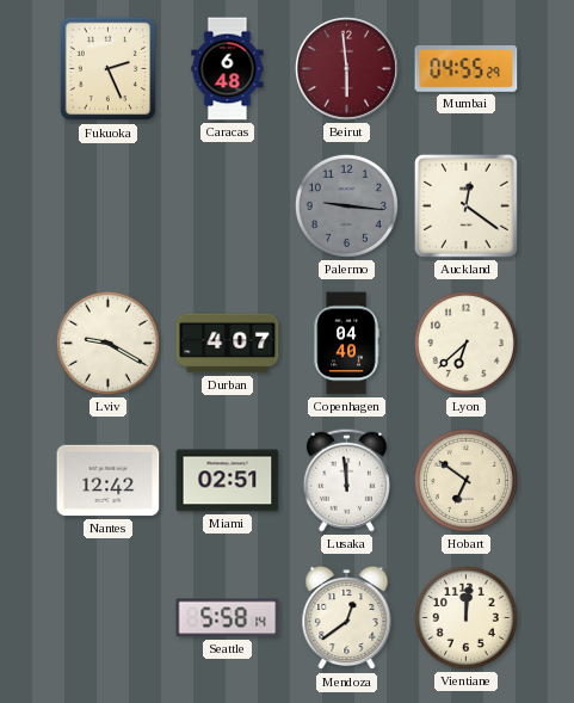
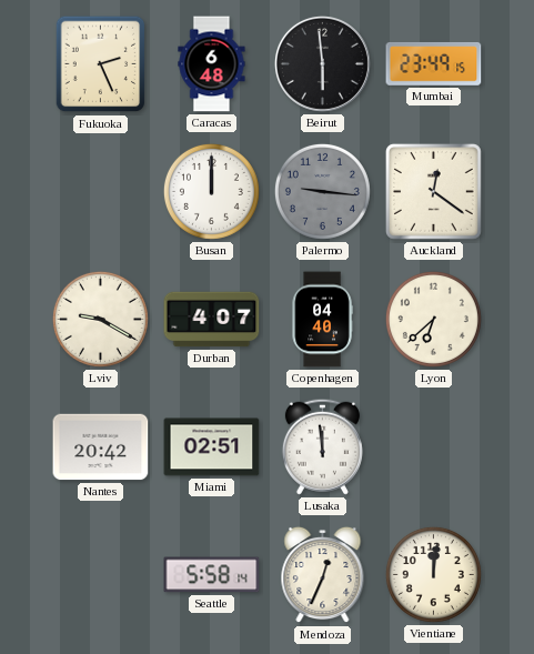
Beirut dial: burgundy -> black
Mumbai: 04:55 -> 23:49
Busan: none -> 12:00
Nantes: 12:42 -> 20:42
Hobart: 6:51 -> none
Mendoza: 12:39 -> 12:34
